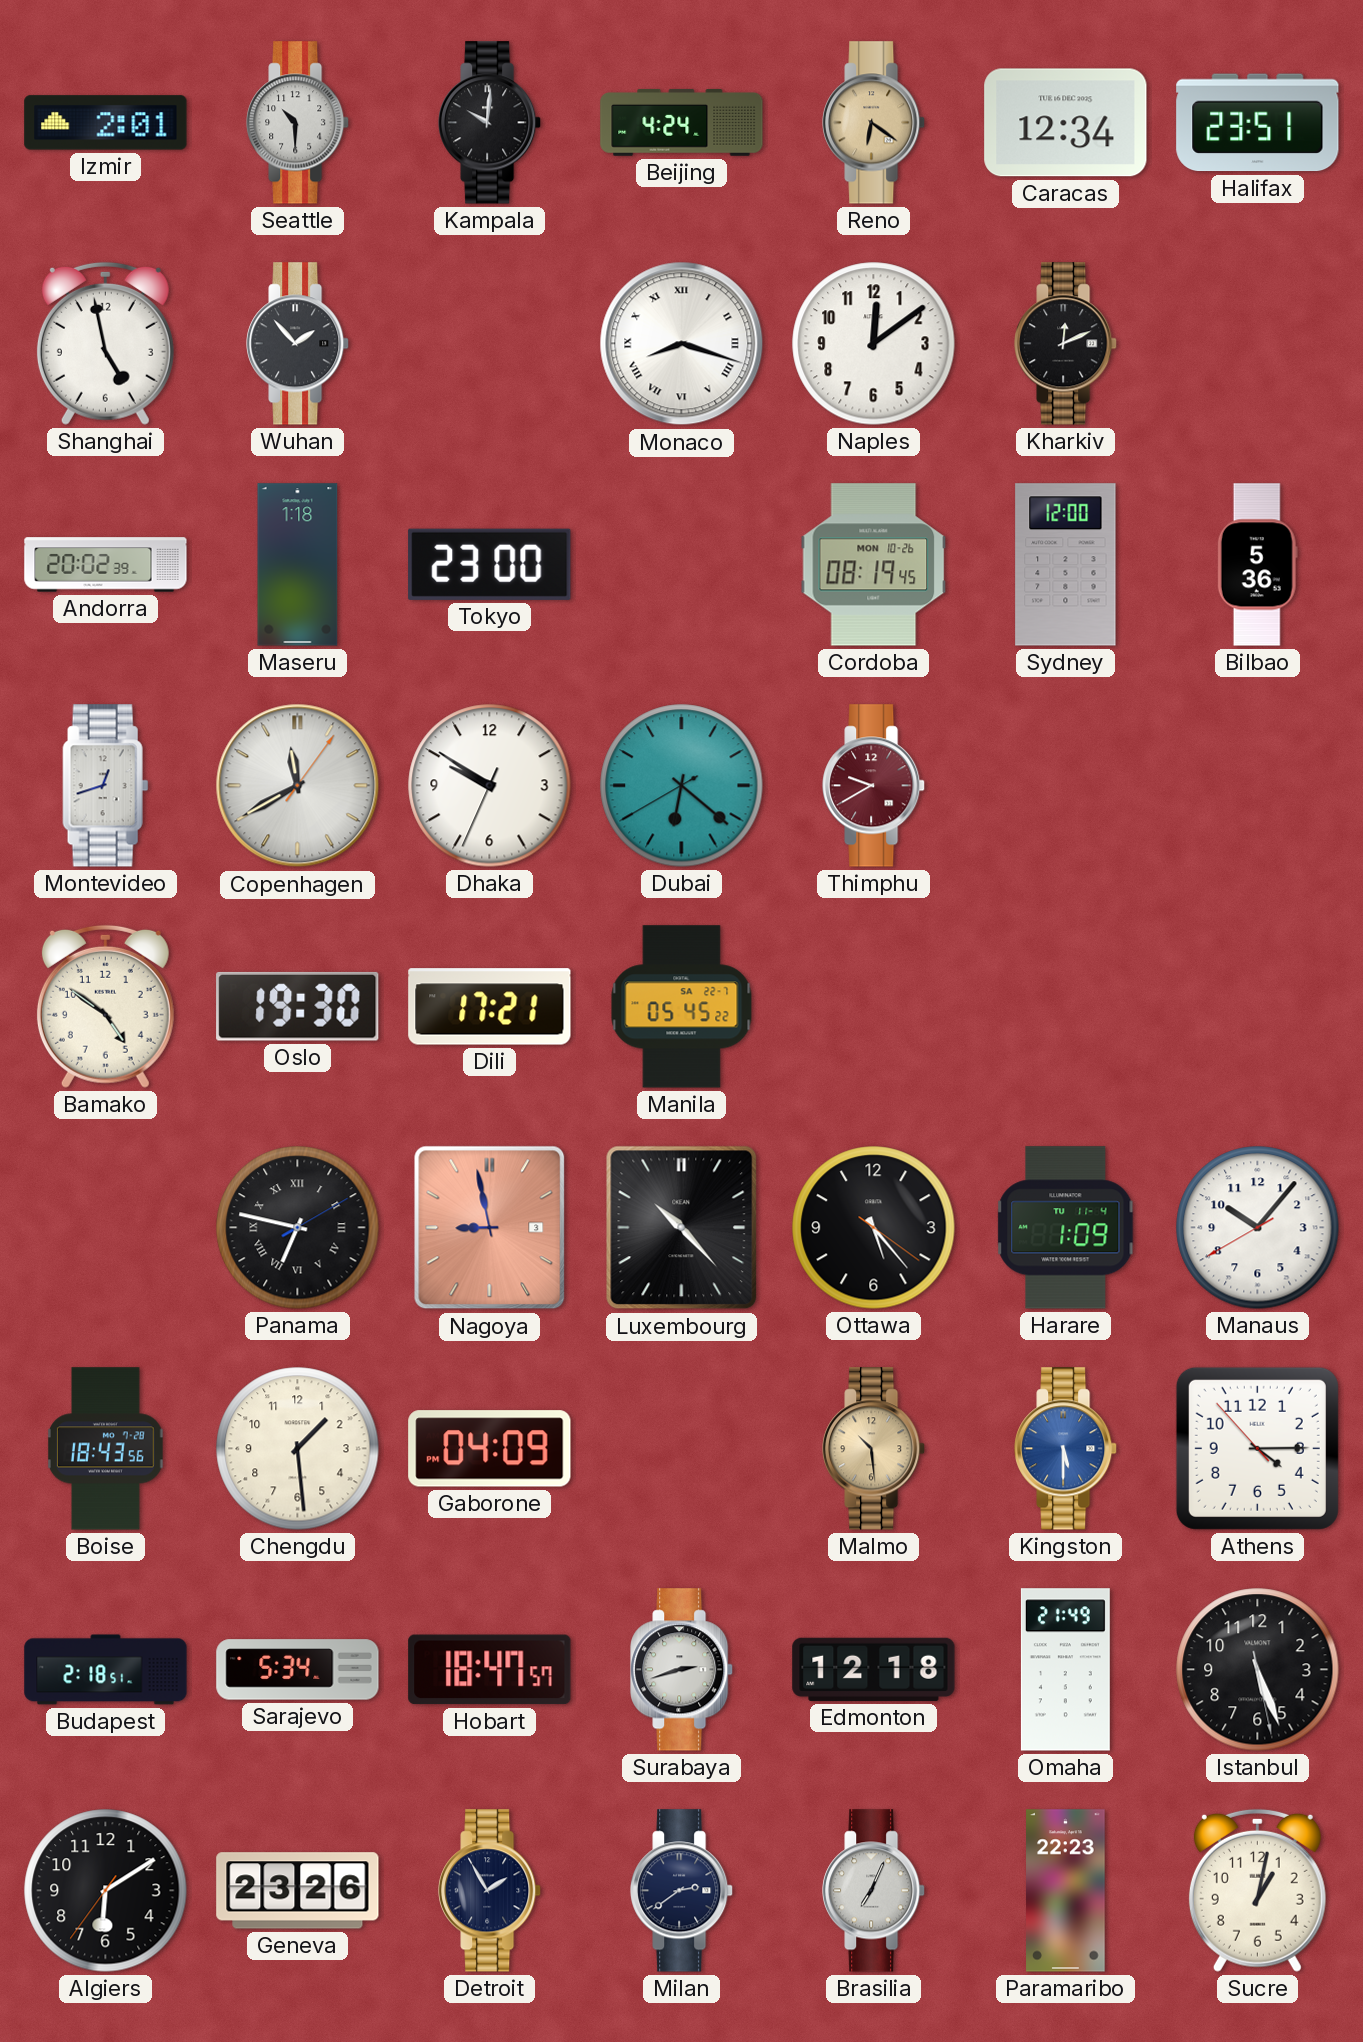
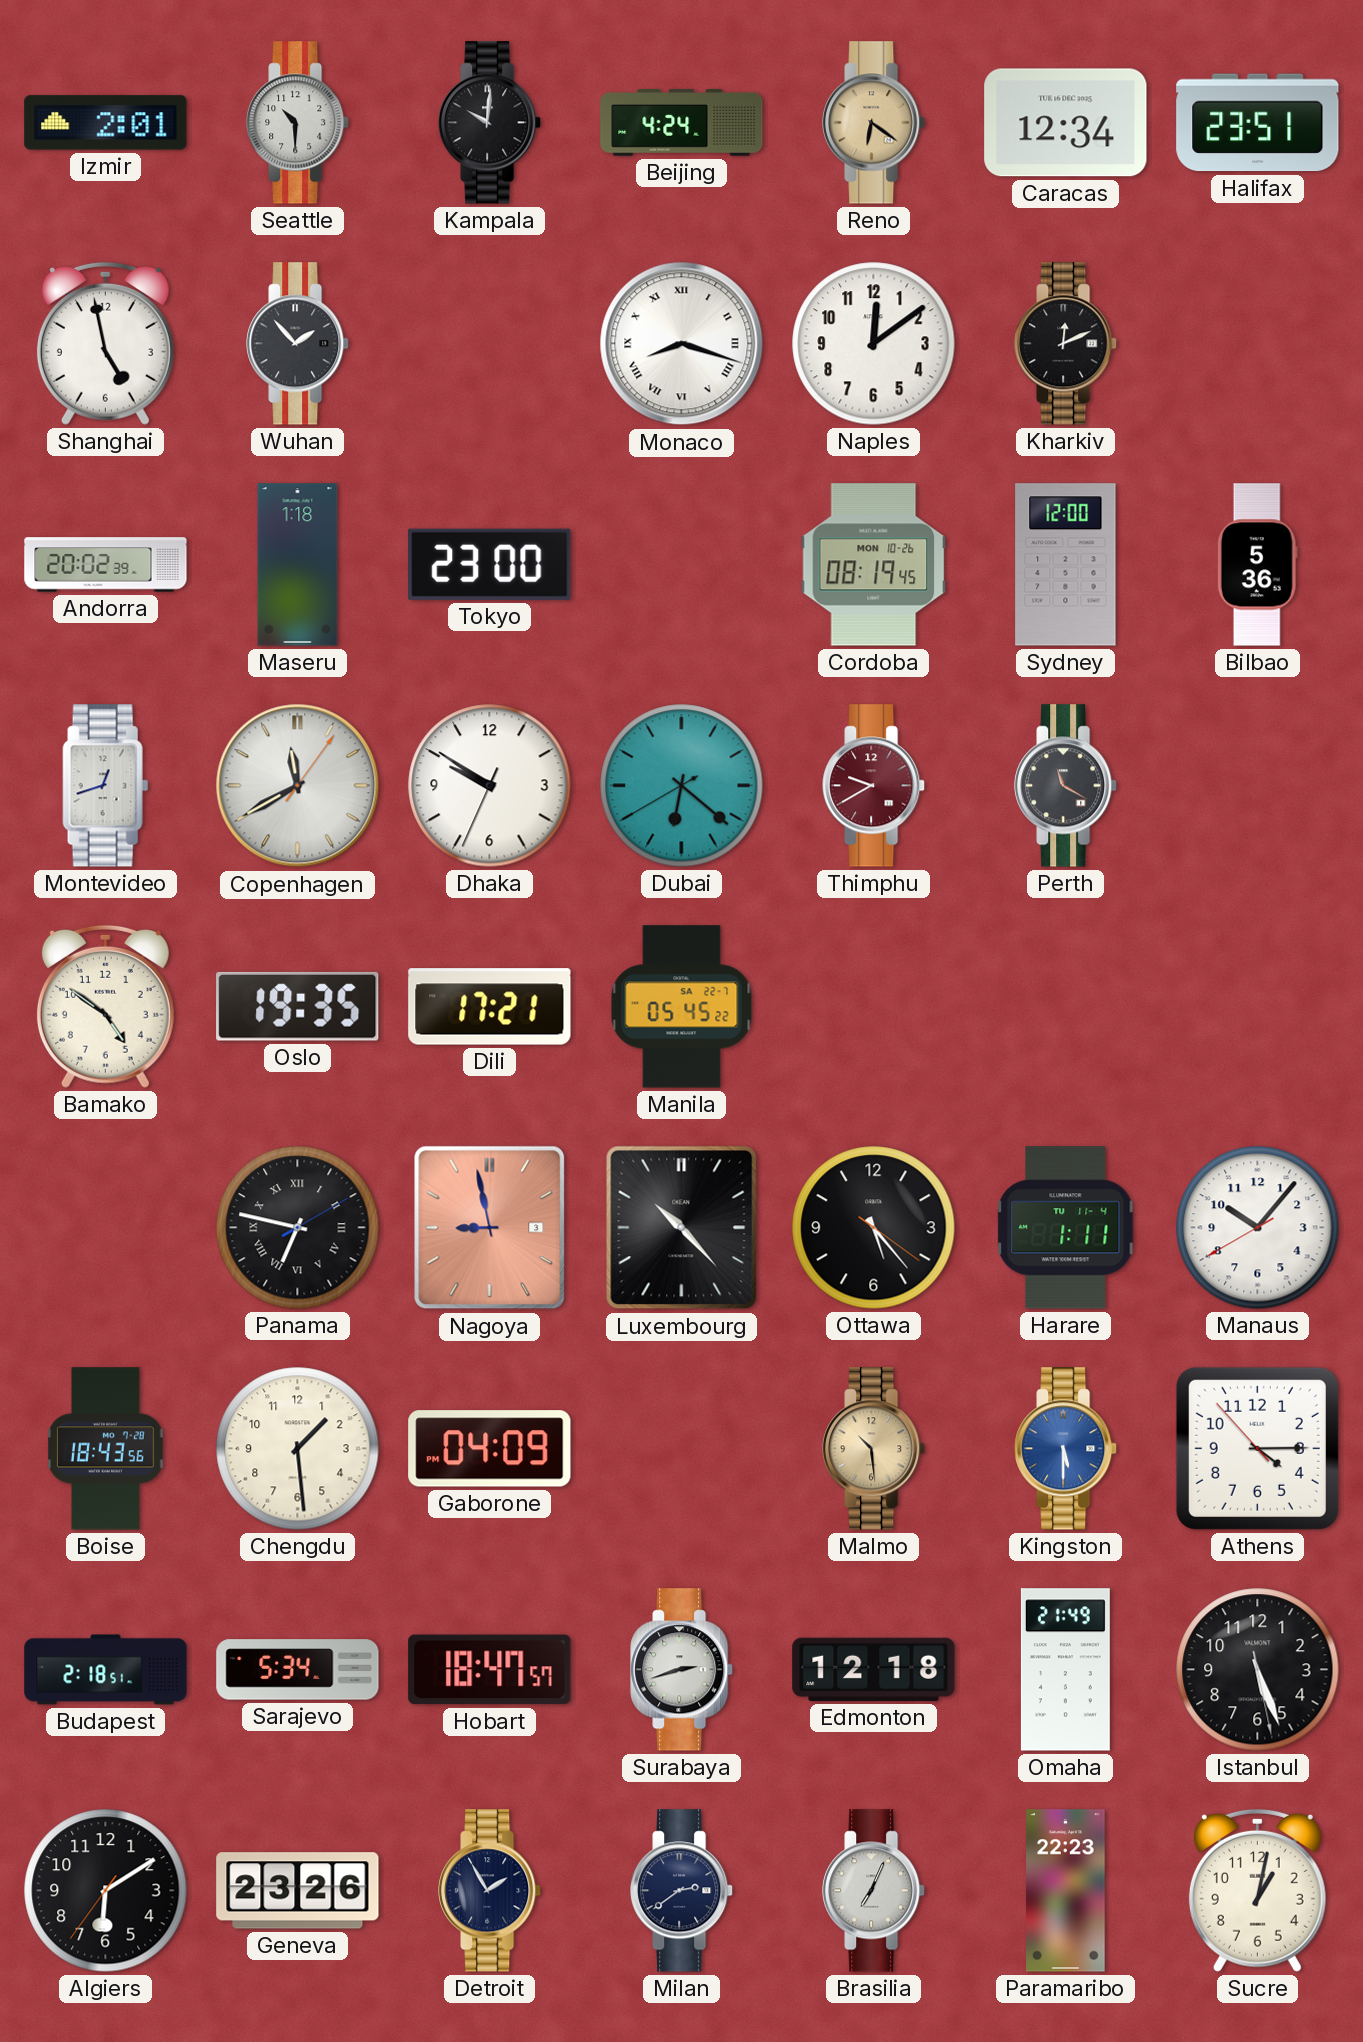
Perth: none -> 11:20
Oslo: 19:30 -> 19:35
Harare: 1:09 -> 1:11
